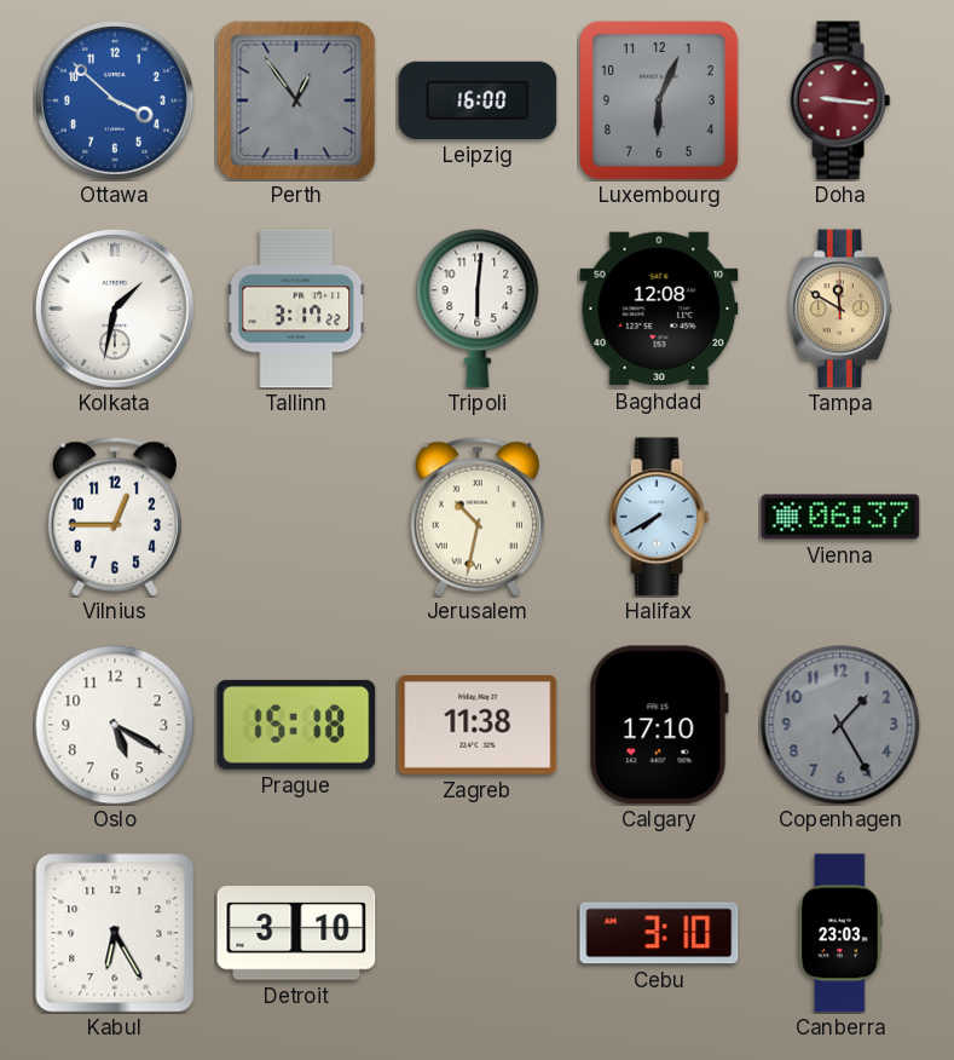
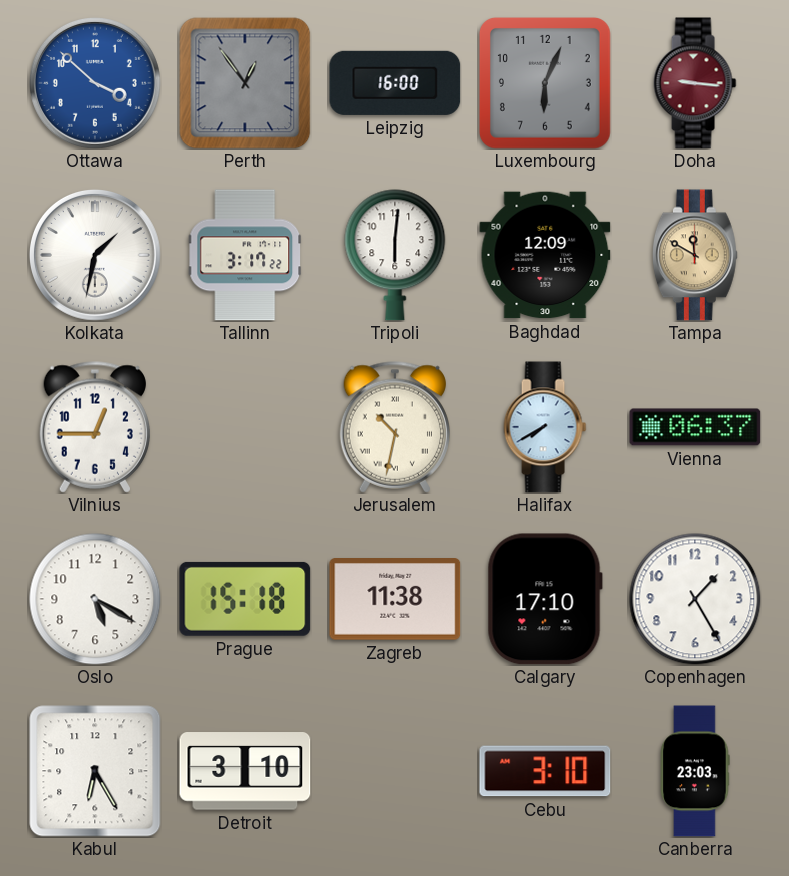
Baghdad: 12:08 -> 12:09
Copenhagen dial: grey -> white
